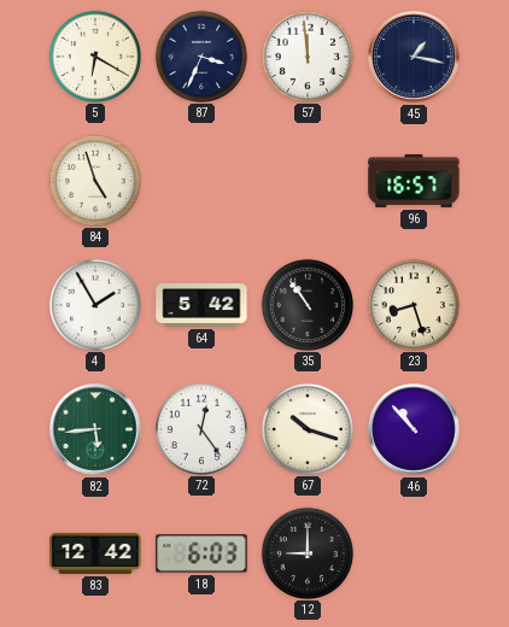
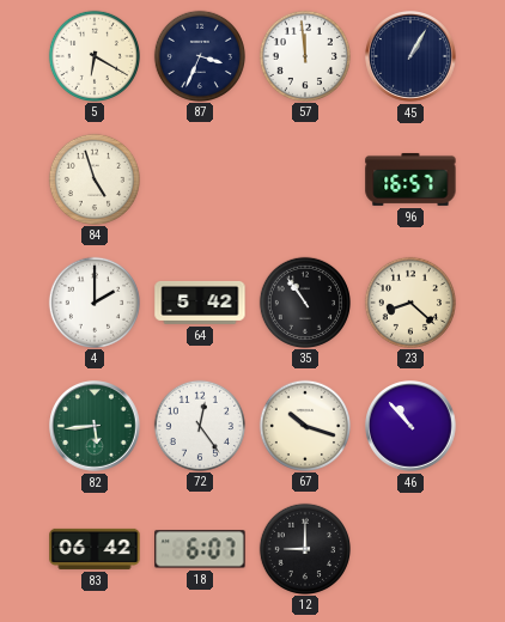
45: 1:17 -> 1:05
4: 1:55 -> 2:00
23: 8:27 -> 8:22
83: 12:42 -> 06:42
18: 6:03 -> 6:07
